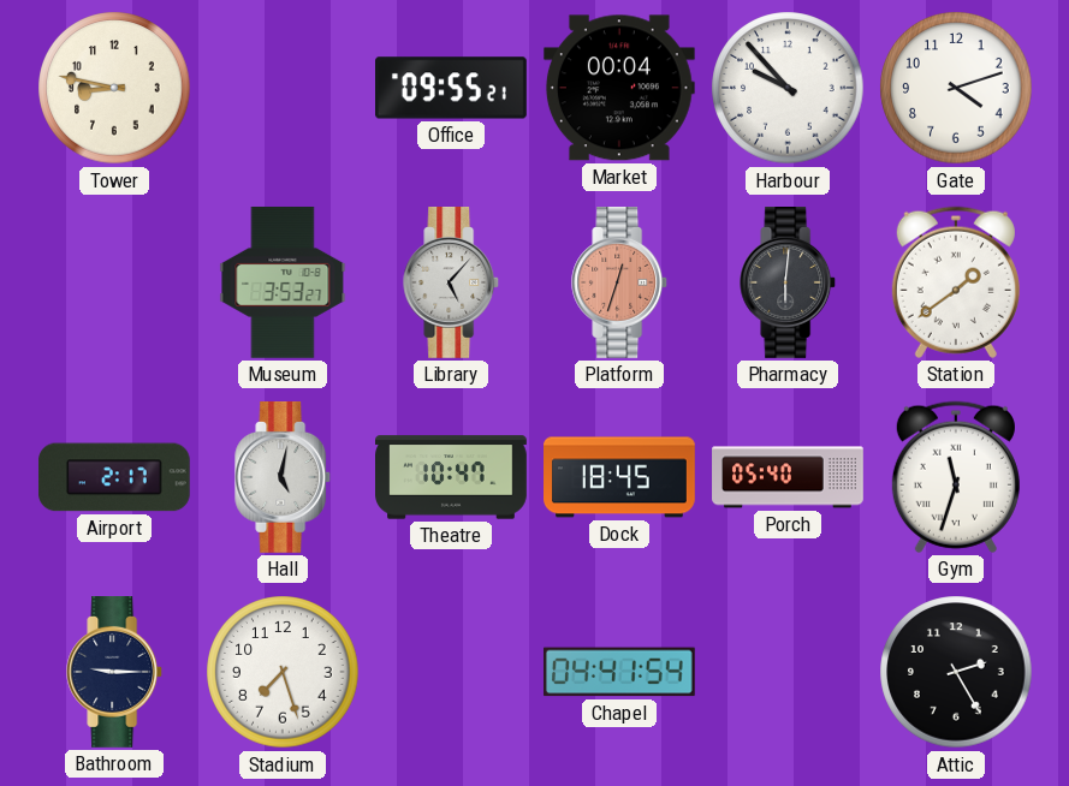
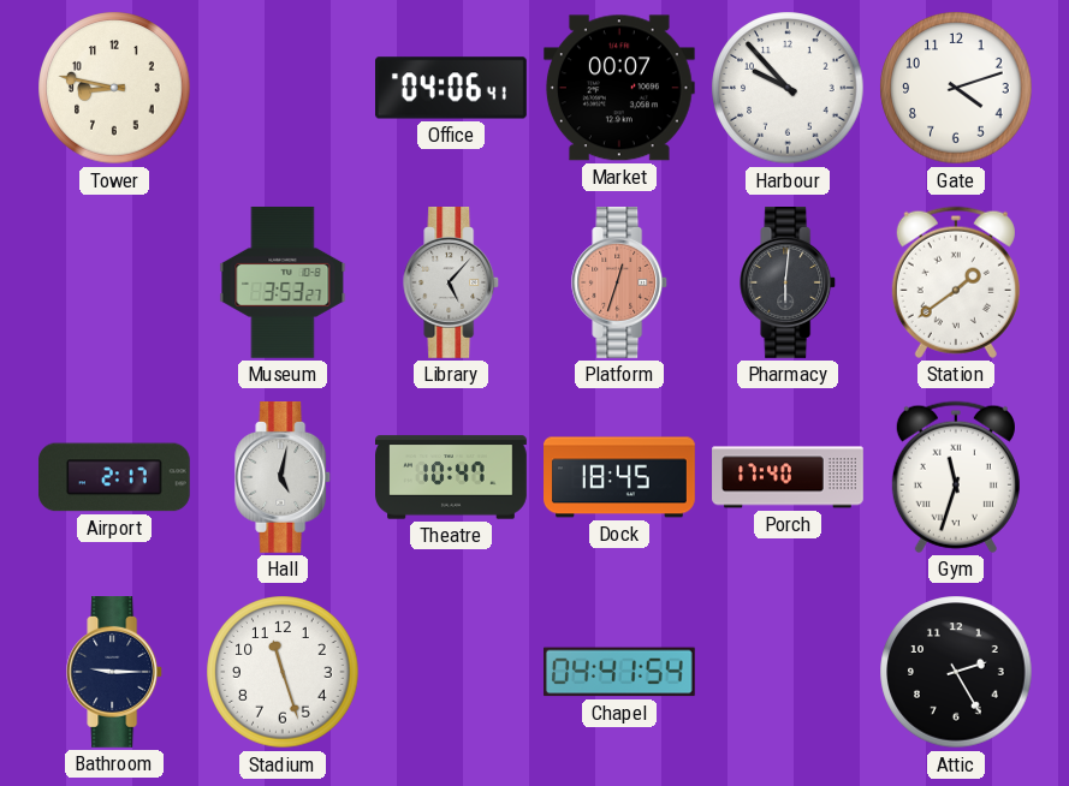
Office: 09:55 -> 04:06
Market: 00:04 -> 00:07
Porch: 05:40 -> 17:40
Stadium: 7:27 -> 11:27
